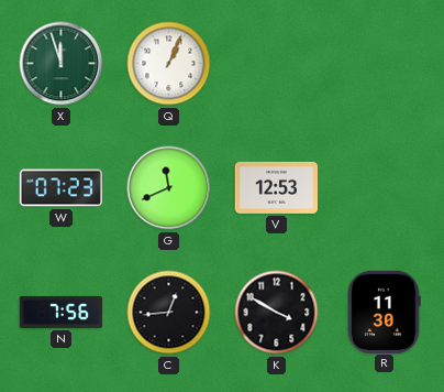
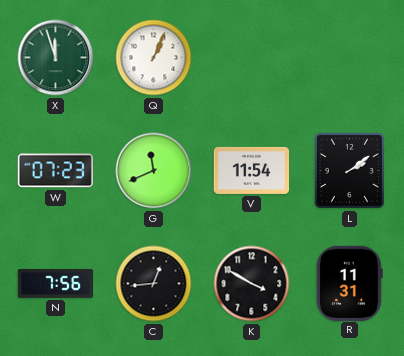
V: 12:53 -> 11:54
L: none -> 2:09
R: 11:30 -> 11:31
